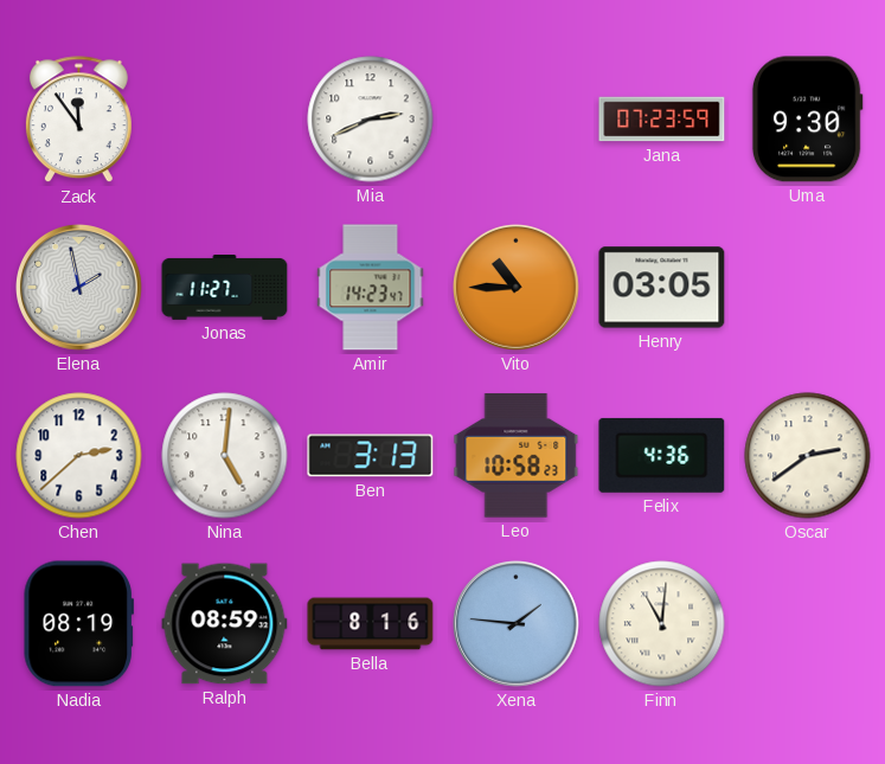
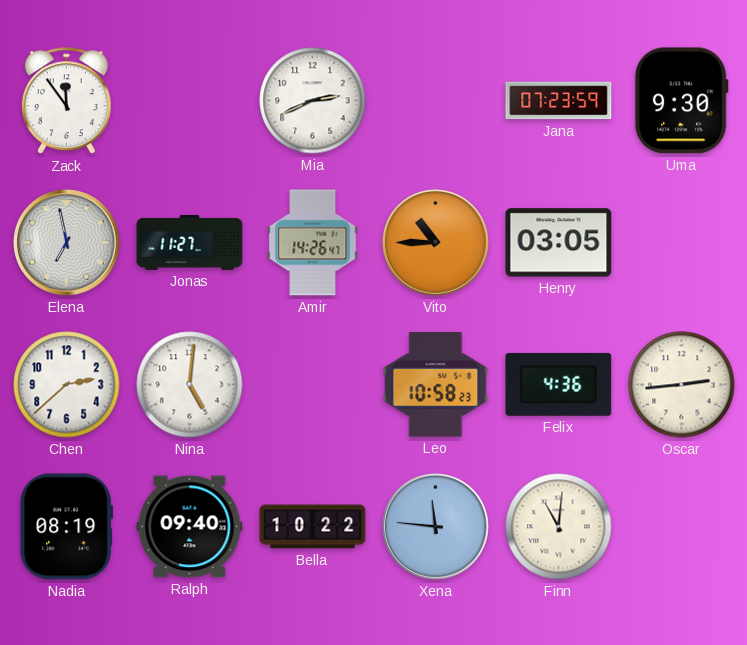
Elena: 1:58 -> 6:58
Amir: 14:23 -> 14:26
Ben: 3:13 -> none
Oscar: 2:39 -> 2:44
Ralph: 08:59 -> 09:40
Bella: 8:16 -> 10:22
Xena: 1:46 -> 11:46
